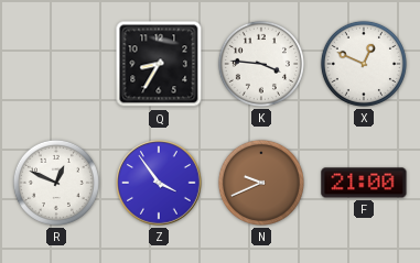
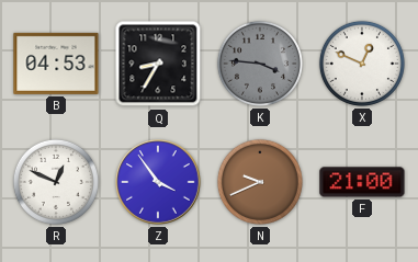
B: none -> 04:53
K dial: white -> grey
